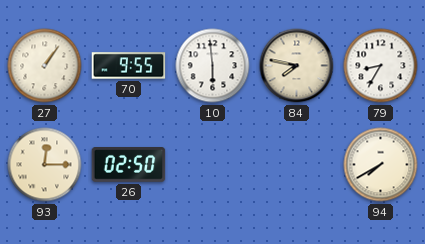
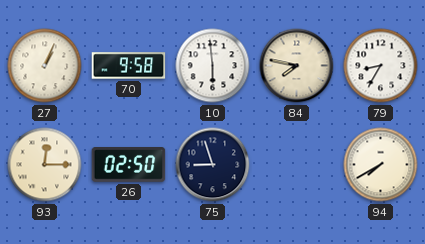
27: 1:06 -> 1:04
70: 9:55 -> 9:58
75: none -> 8:57
